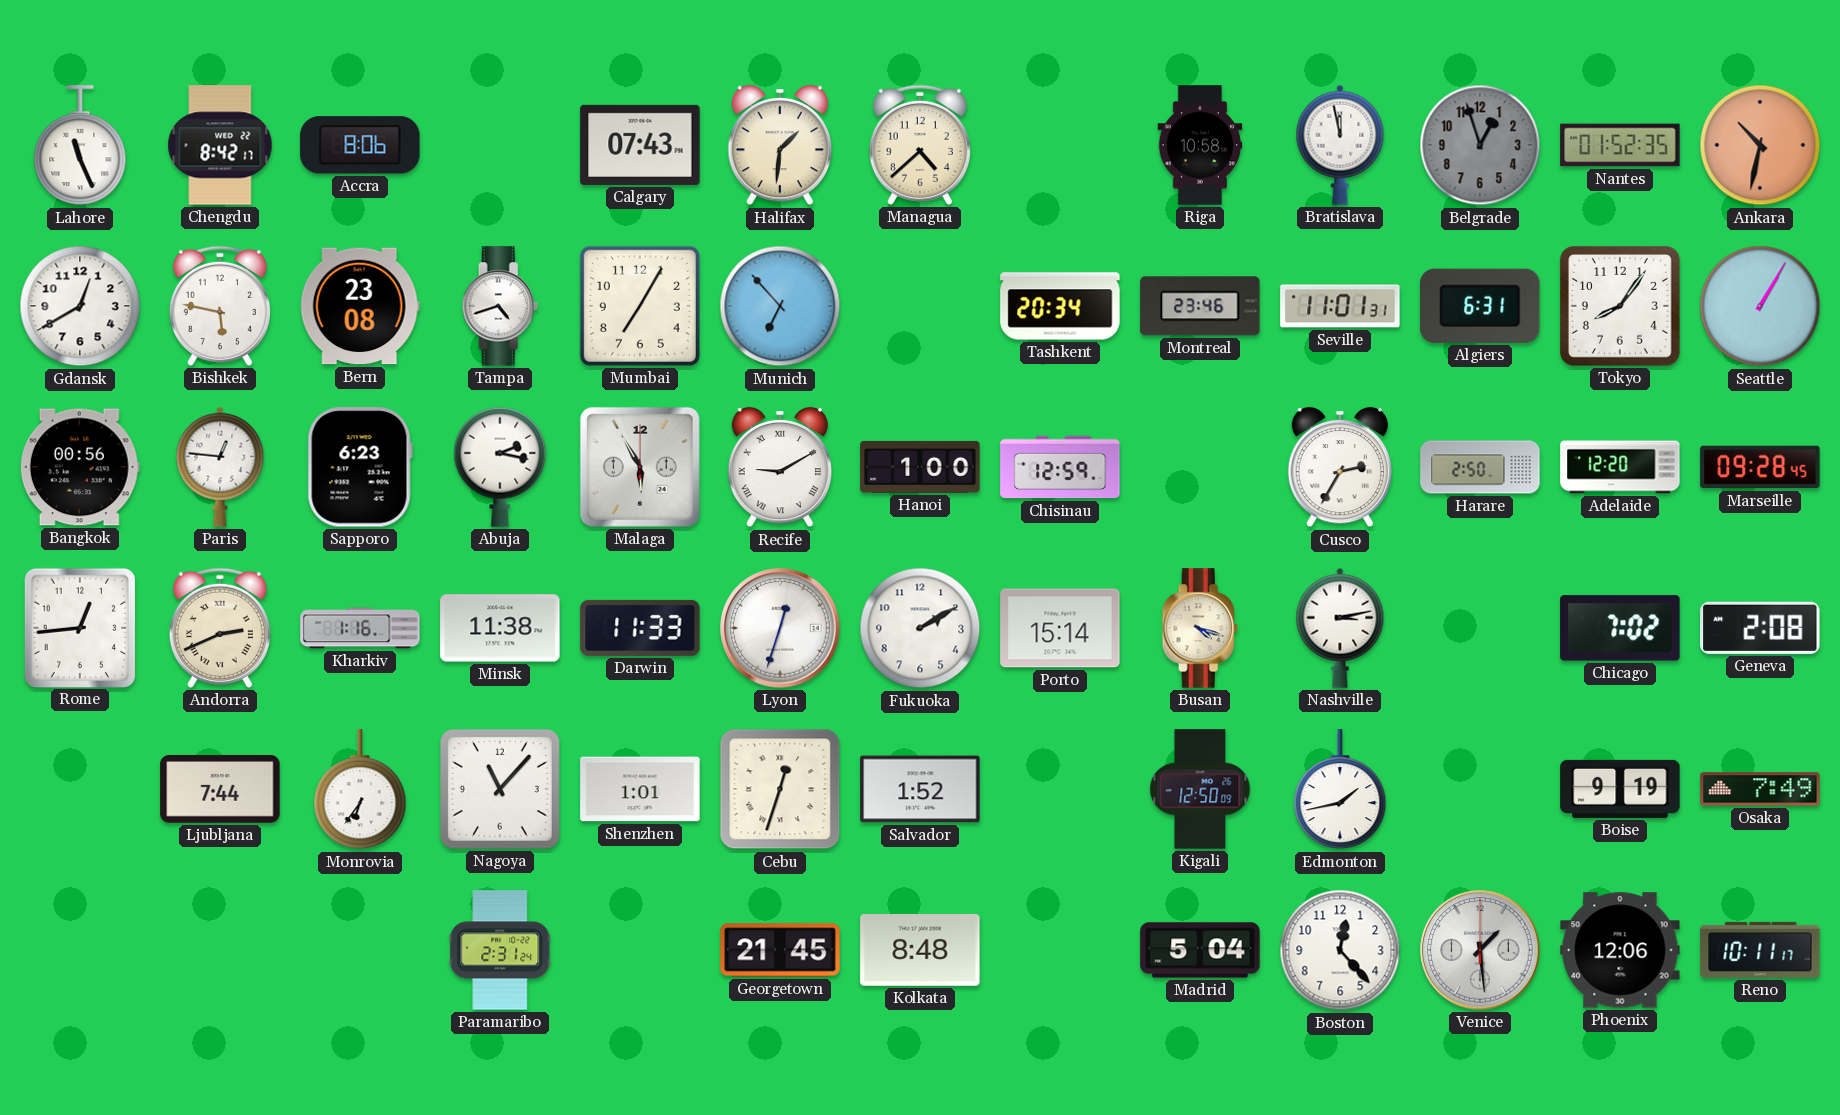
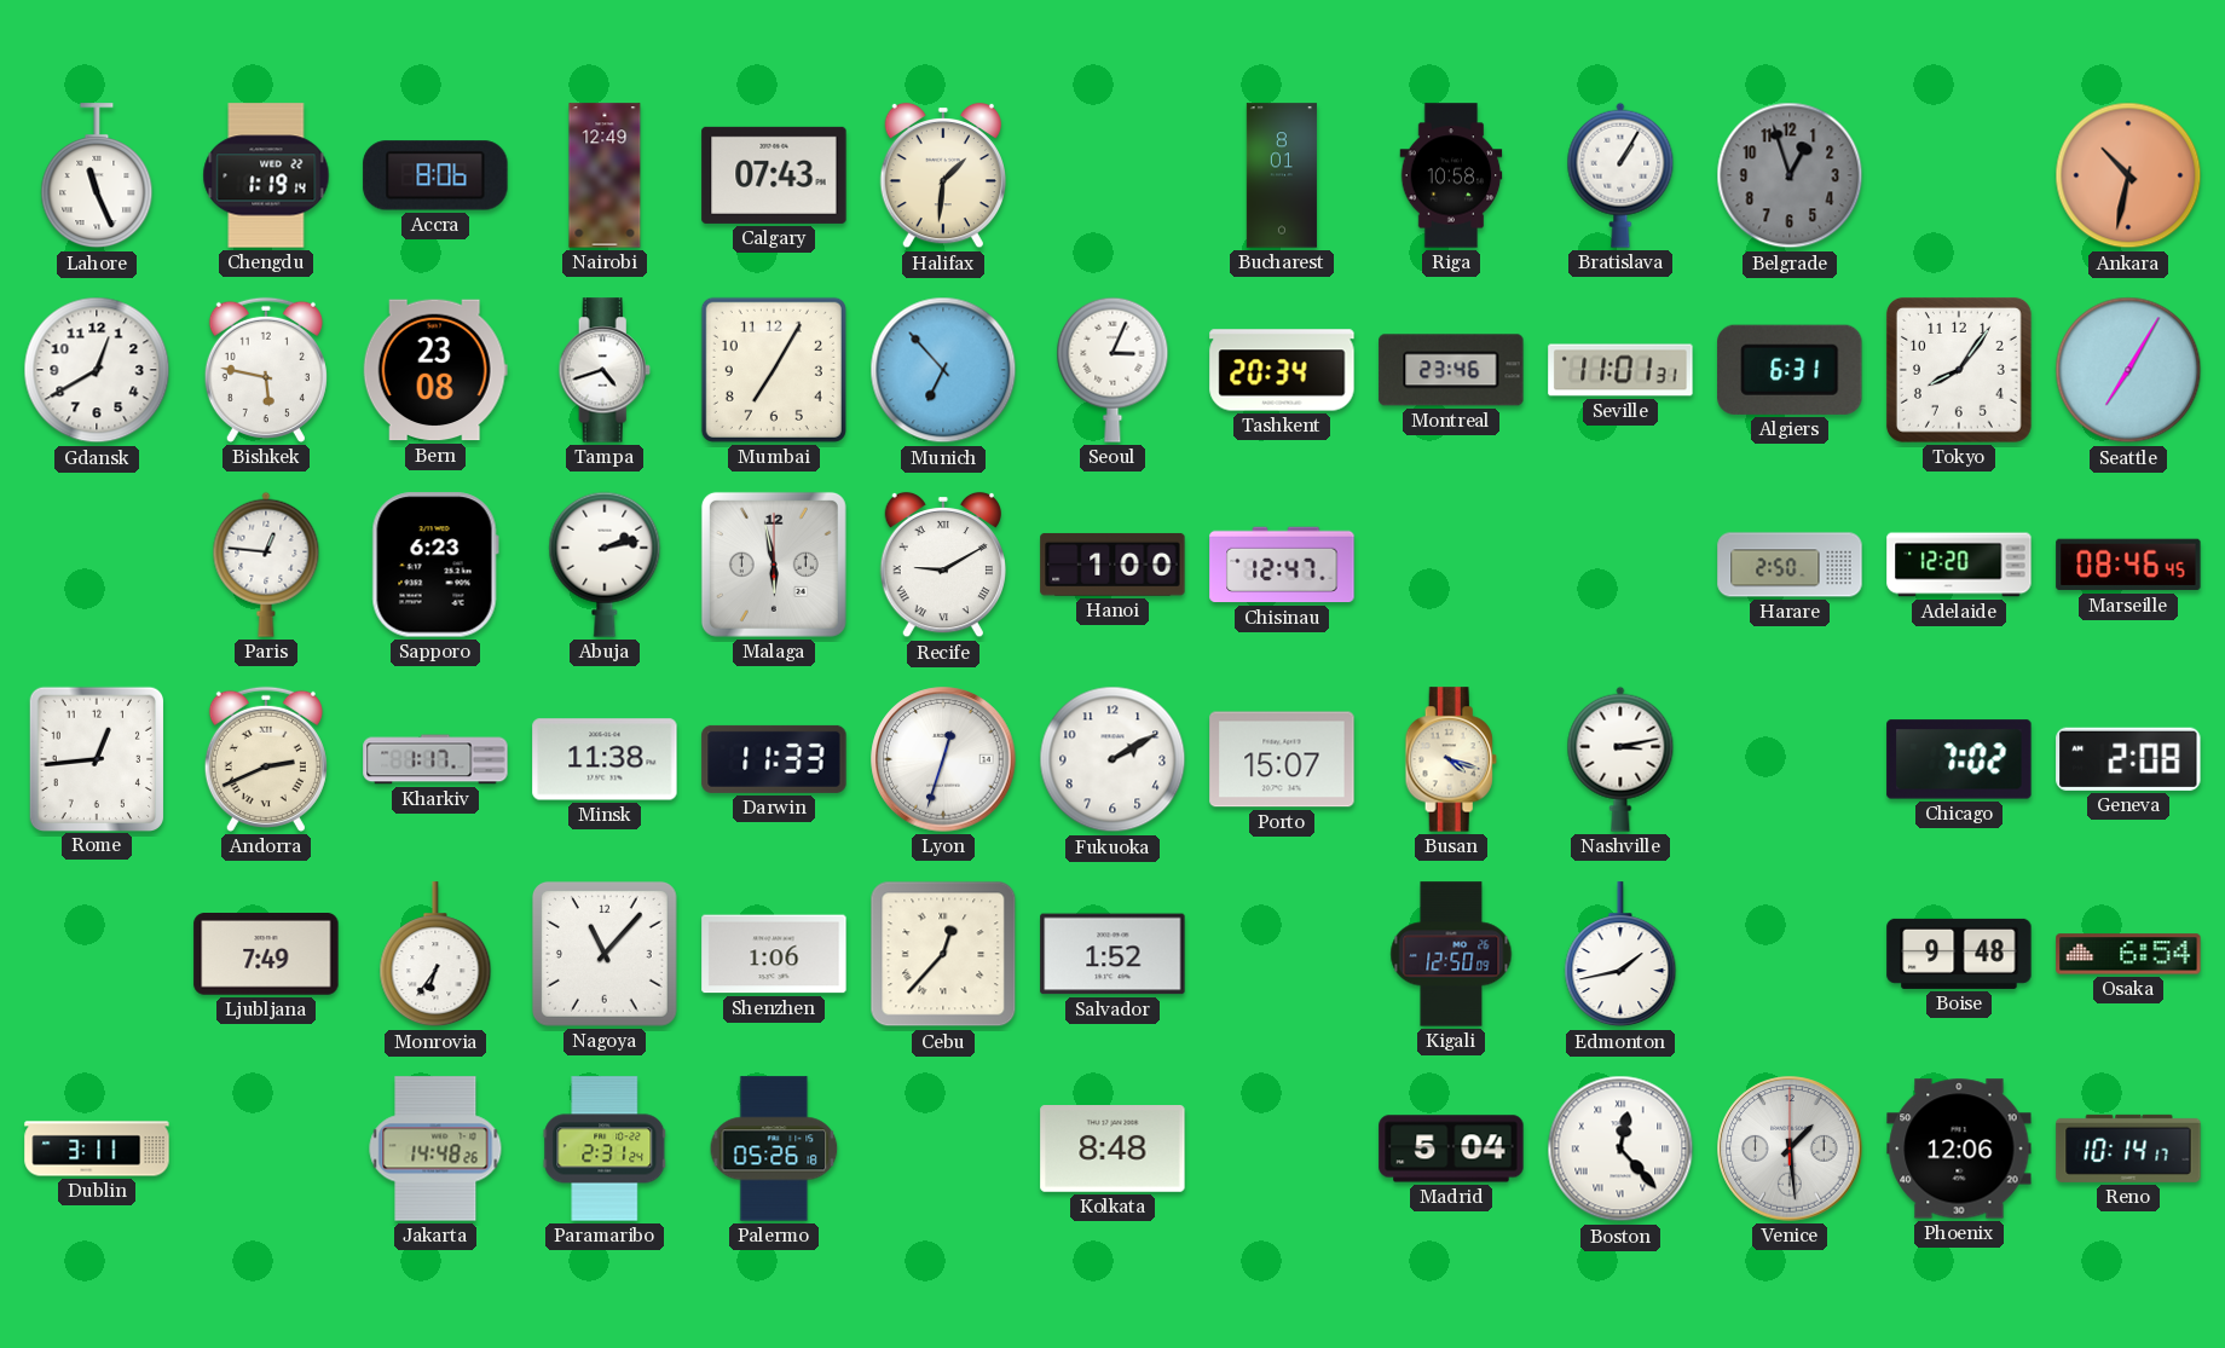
Chengdu: 8:42 -> 1:19
Nairobi: none -> 12:49
Managua: 4:38 -> none
Bucharest: none -> 8:01
Bratislava: 11:58 -> 1:05
Nantes: 01:52 -> none
Seoul: none -> 3:04
Seattle: 1:05 -> 7:05
Bangkok: 00:56 -> none
Abuja: 2:17 -> 2:13
Malaga: 5:55 -> 5:58
Chisinau: 12:59 -> 12:47
Cusco: 2:35 -> none
Marseille: 09:28 -> 08:46
Kharkiv: 1:16 -> 1:17
Porto: 15:14 -> 15:07
Ljubljana: 7:44 -> 7:49
Shenzhen: 1:01 -> 1:06
Cebu: 12:33 -> 12:37
Boise: 9:19 -> 9:48
Osaka: 7:49 -> 6:54
Dublin: none -> 3:11
Jakarta: none -> 14:48
Palermo: none -> 05:26
Georgetown: 21:45 -> none
Boston numerals: Arabic -> Roman
Reno: 10:11 -> 10:14
